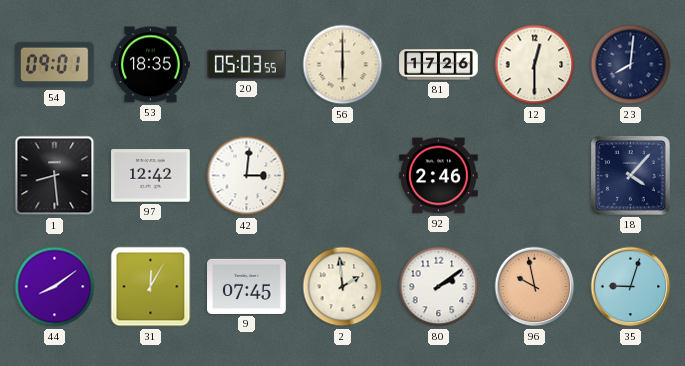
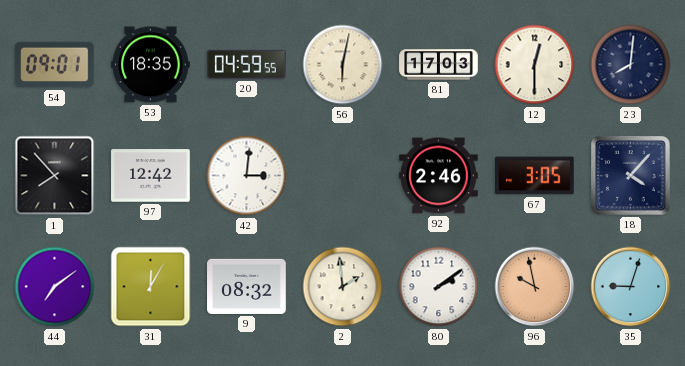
20: 05:03 -> 04:59
56: 6:00 -> 6:02
81: 17:26 -> 17:03
1: 8:29 -> 7:53
67: none -> 3:05
44: 8:09 -> 7:09
9: 07:45 -> 08:32
